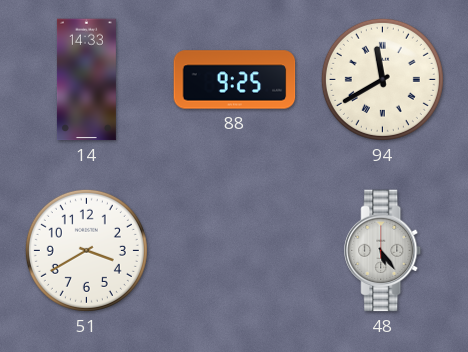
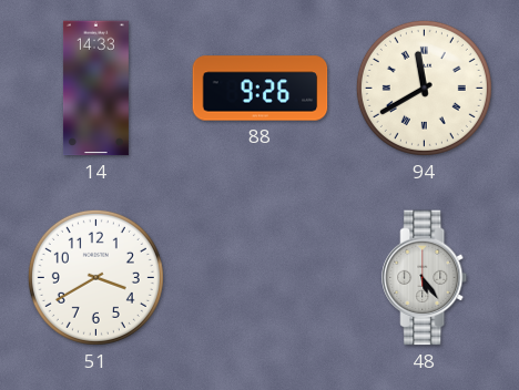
88: 9:25 -> 9:26
